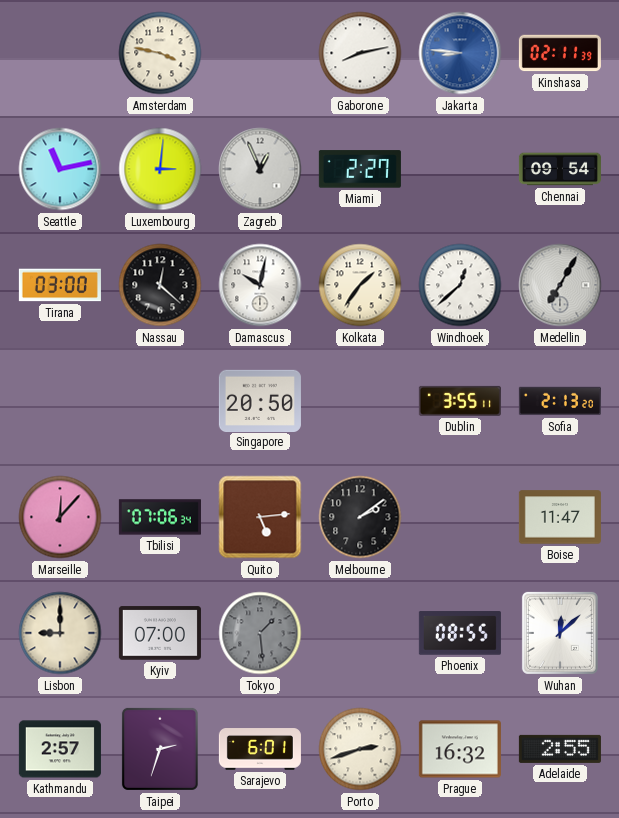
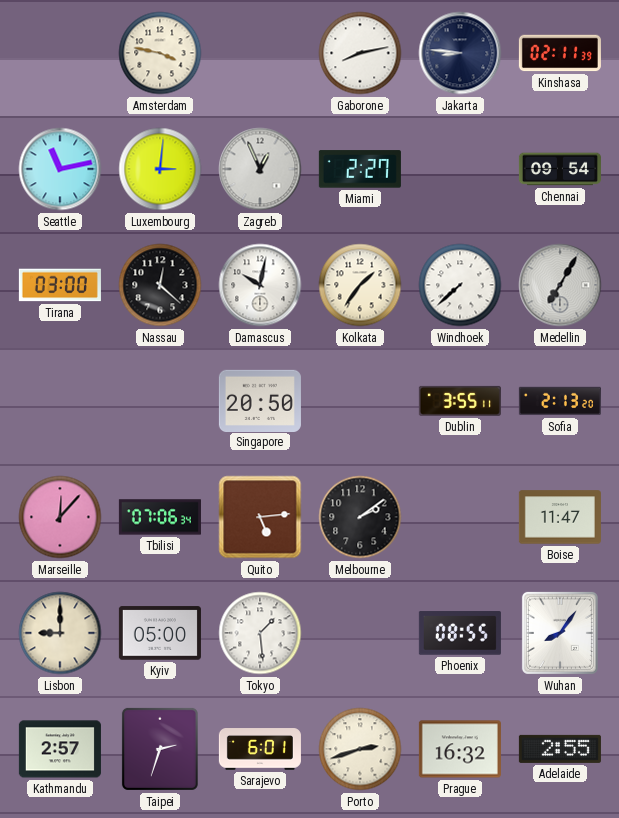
Jakarta dial: blue -> navy
Windhoek: 12:38 -> 7:38
Kyiv: 07:00 -> 05:00
Tokyo dial: grey -> white
Wuhan: 12:08 -> 8:06
